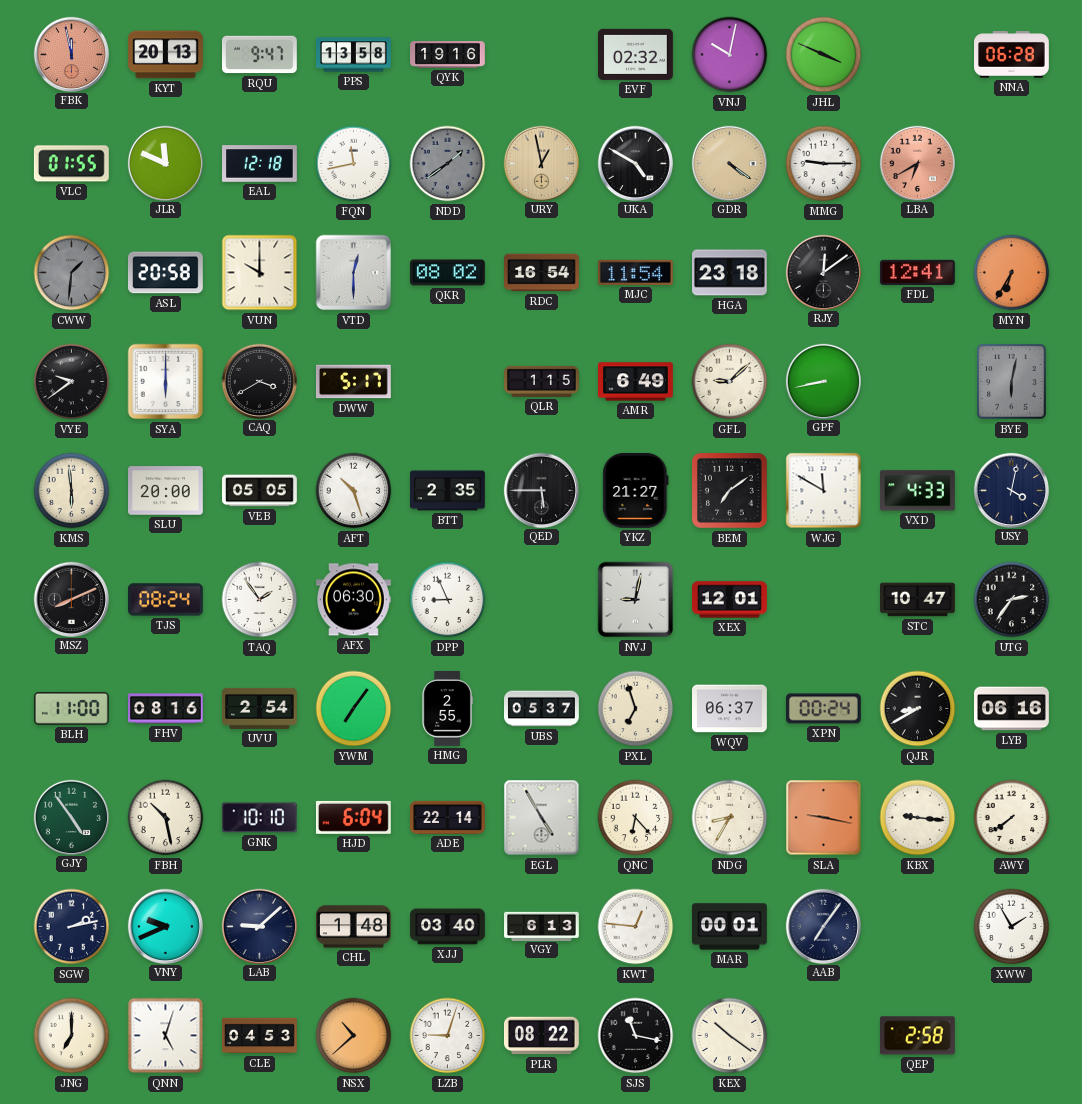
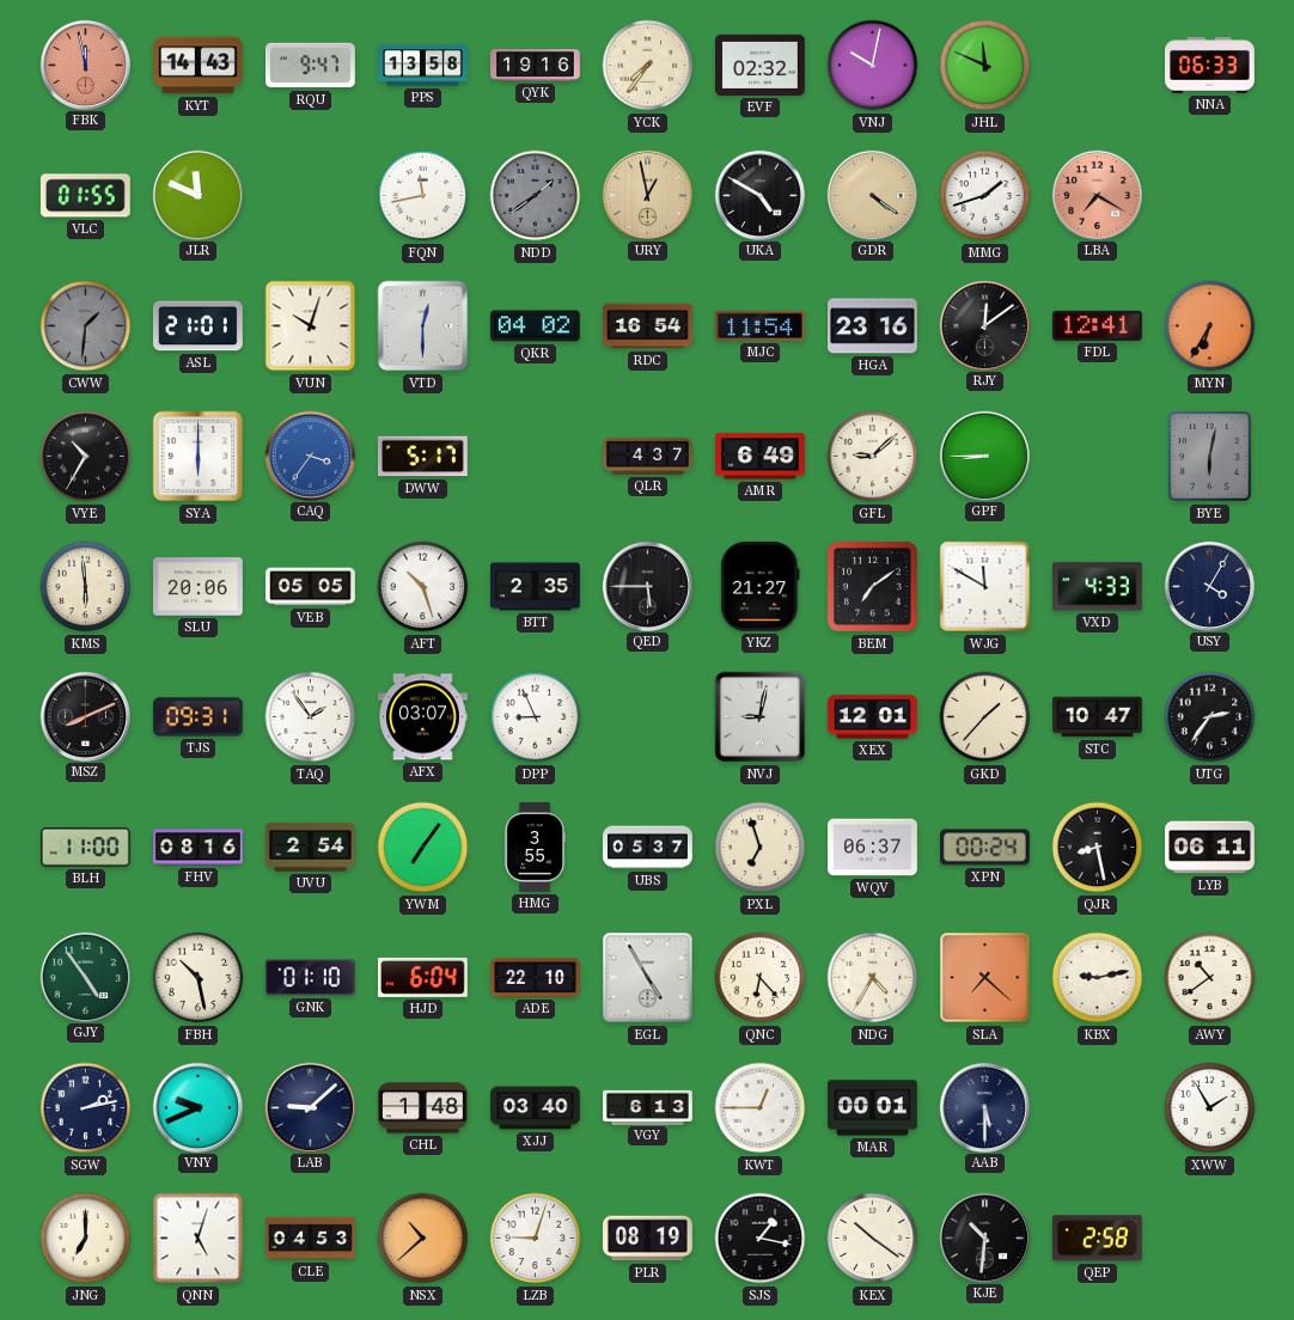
KYT: 20:13 -> 14:43
YCK: none -> 7:36
JHL: 3:49 -> 11:49
NNA: 06:28 -> 06:33
EAL: 12:18 -> none
MMG: 9:15 -> 1:42
LBA: 6:40 -> 7:20
ASL: 20:58 -> 21:01
VUN: 10:00 -> 10:03
QKR: 08:02 -> 04:02
HGA: 23:18 -> 23:16
VYE: 9:39 -> 10:35
CAQ: 3:40 -> 3:36
CAQ dial: black -> blue
QLR: 1:15 -> 4:37
GPF: 8:43 -> 8:45
SLU: 20:00 -> 20:06
USY: 4:02 -> 4:05
TJS: 08:24 -> 09:31
AFX: 06:30 -> 03:07
GKD: none -> 1:37
HMG: 2:55 -> 3:55
QJR: 8:40 -> 8:28
LYB: 06:16 -> 06:11
GNK: 10:10 -> 01:10
ADE: 22:14 -> 22:10
NDG: 8:35 -> 4:35
SLA: 9:17 -> 7:22
KBX: 9:16 -> 9:13
AWY: 7:39 -> 10:39
KWT: 12:46 -> 12:45
AAB: 7:06 -> 5:30
PLR: 08:22 -> 08:19
SJS: 11:17 -> 1:17
KJE: none -> 10:31
